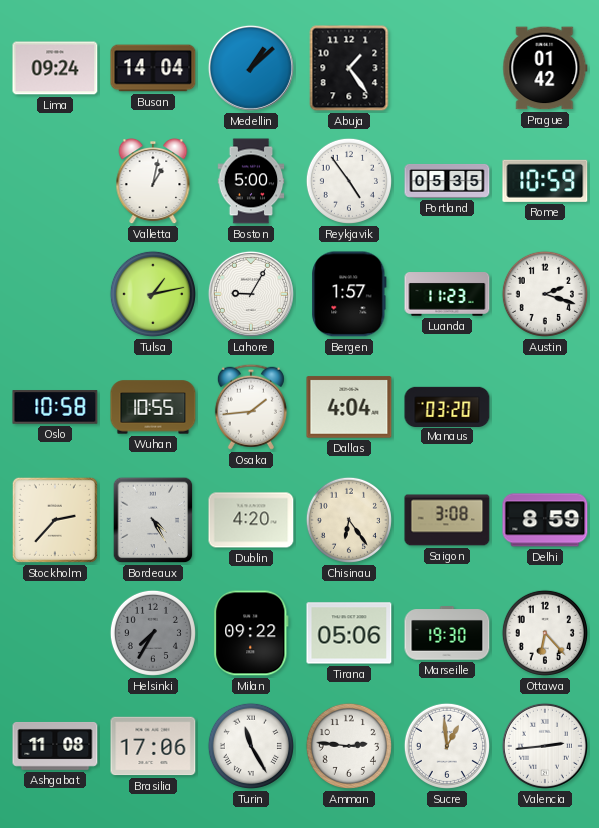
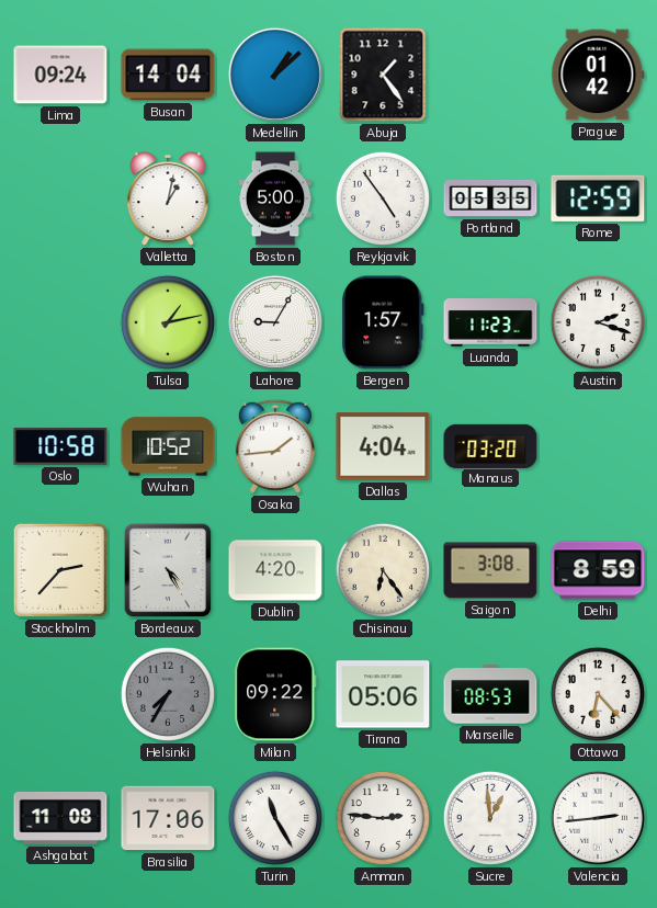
Rome: 10:59 -> 12:59
Wuhan: 10:55 -> 10:52
Marseille: 19:30 -> 08:53
